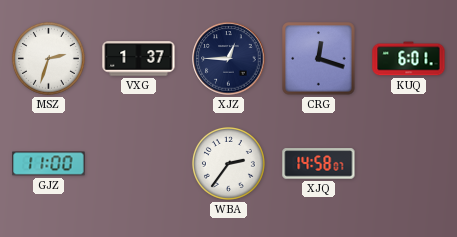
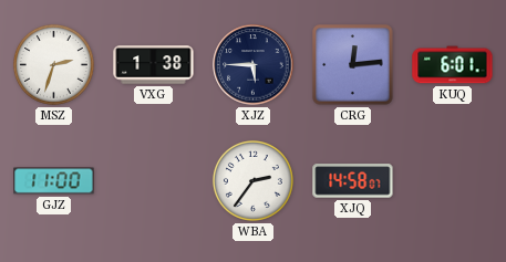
VXG: 1:37 -> 1:38
XJZ: 12:45 -> 5:45
CRG: 12:18 -> 12:14
